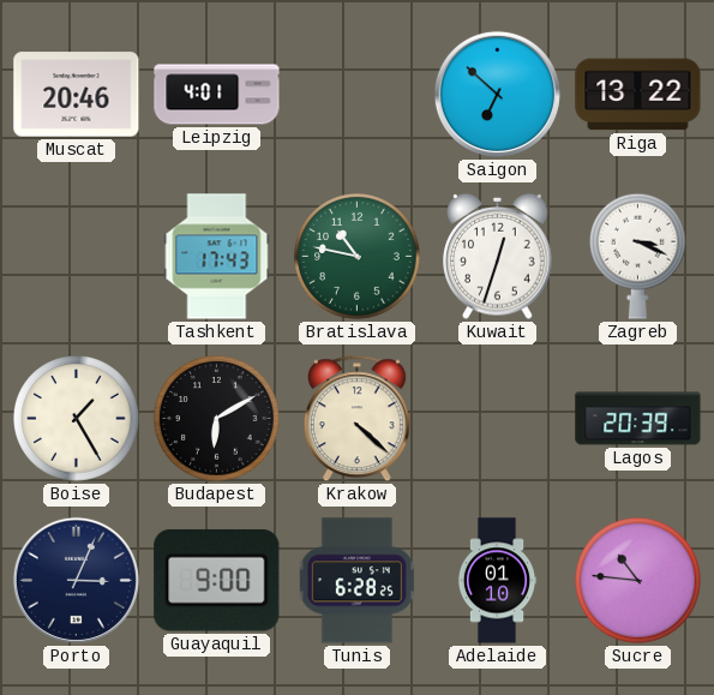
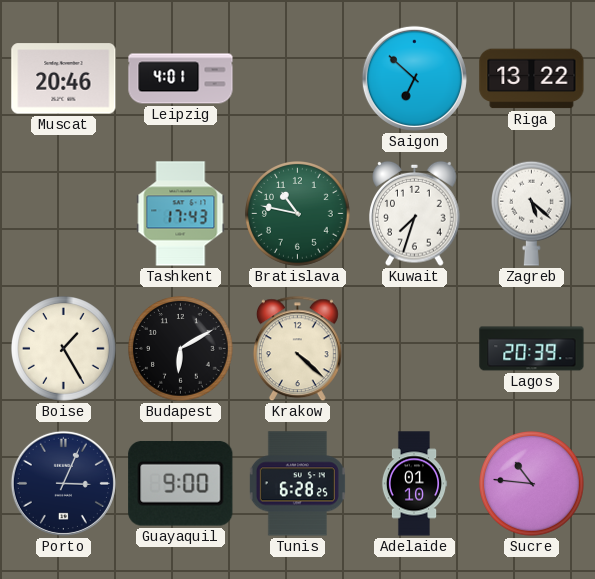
Kuwait: 12:33 -> 7:33
Zagreb: 3:19 -> 5:22
